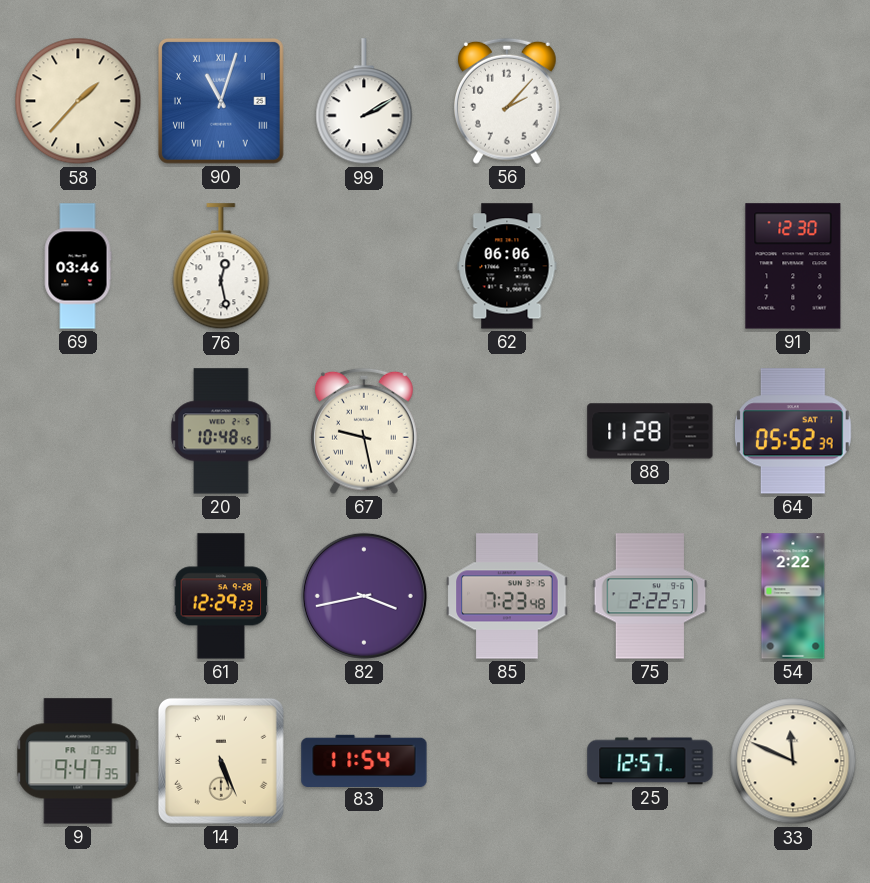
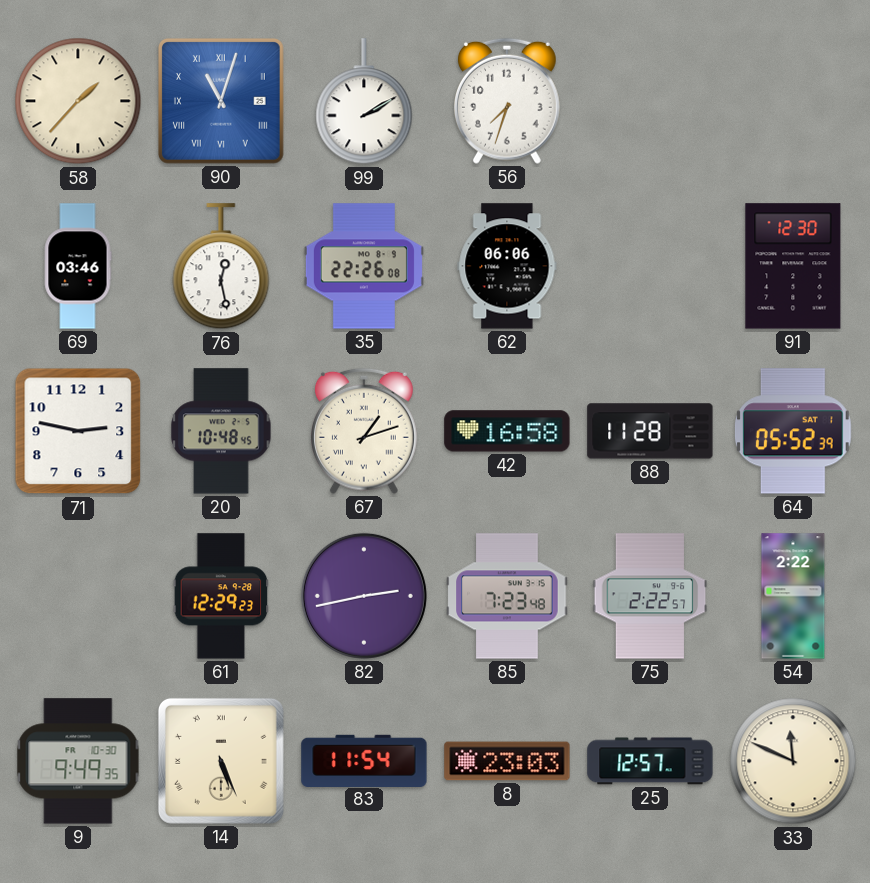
56: 2:07 -> 7:33
35: none -> 22:26
71: none -> 2:47
67: 9:28 -> 1:12
42: none -> 16:58
82: 3:43 -> 2:43
9: 9:47 -> 9:49
8: none -> 23:03
